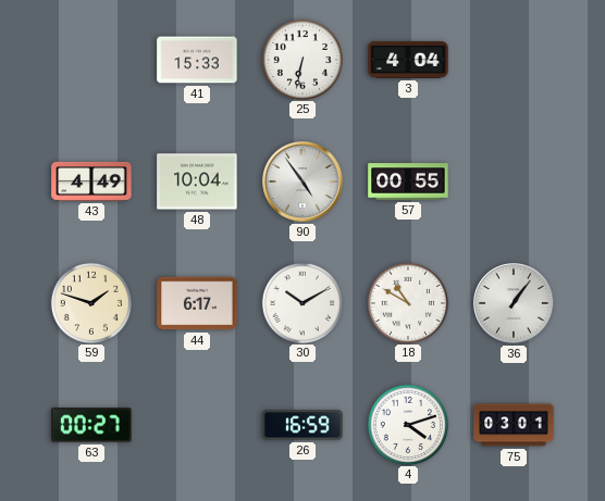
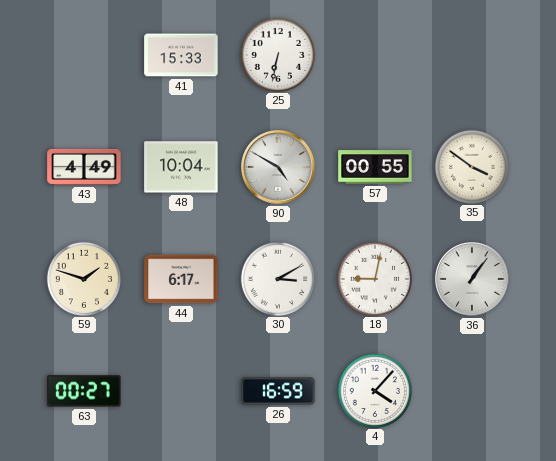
3: 4:04 -> none
90: 4:54 -> 4:50
35: none -> 3:51
30: 10:10 -> 3:10
18: 10:50 -> 9:02
4: 4:12 -> 4:07
75: 03:01 -> none
